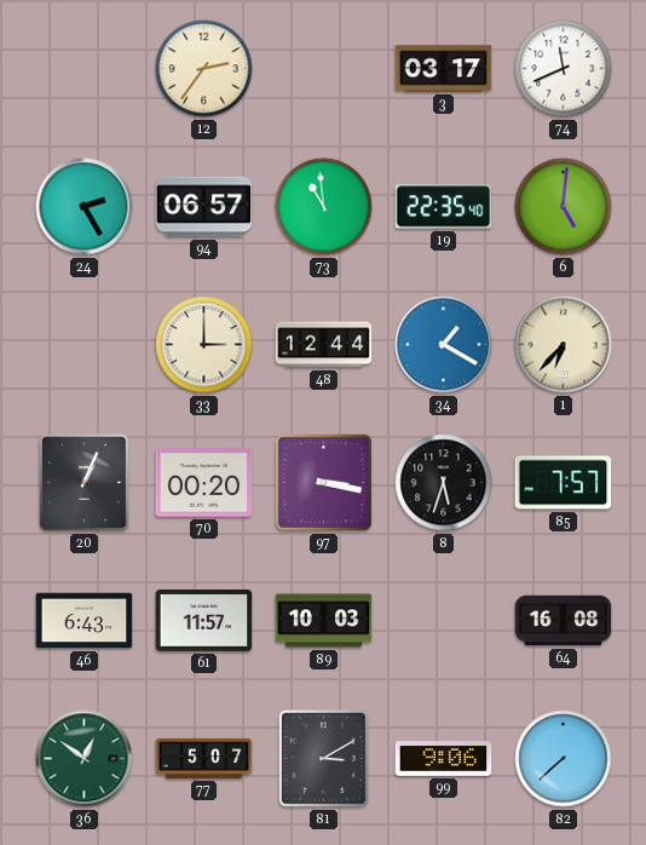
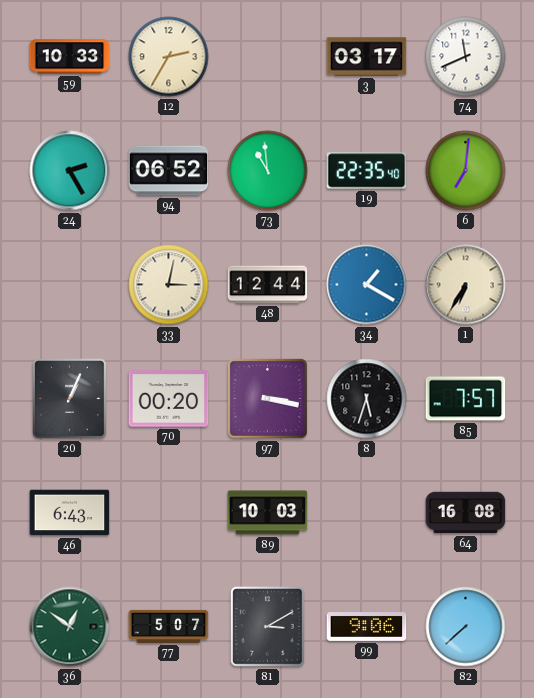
59: none -> 10:33
12: 2:36 -> 2:35
94: 06:57 -> 06:52
6: 5:01 -> 7:01
33: 3:00 -> 3:02
1: 6:37 -> 6:35
61: 11:57 -> none
